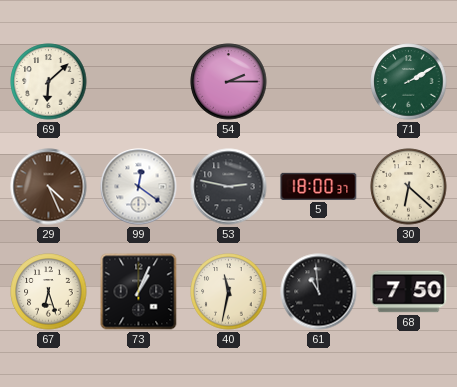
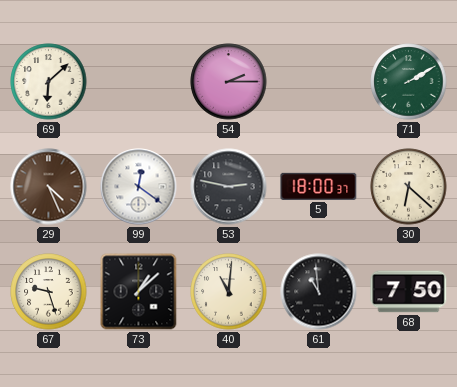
67: 6:27 -> 9:27
73: 1:04 -> 1:08
40: 11:32 -> 11:01
